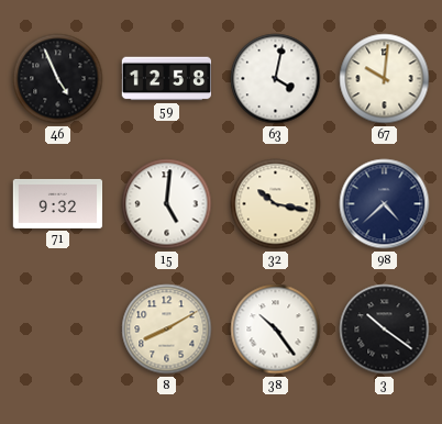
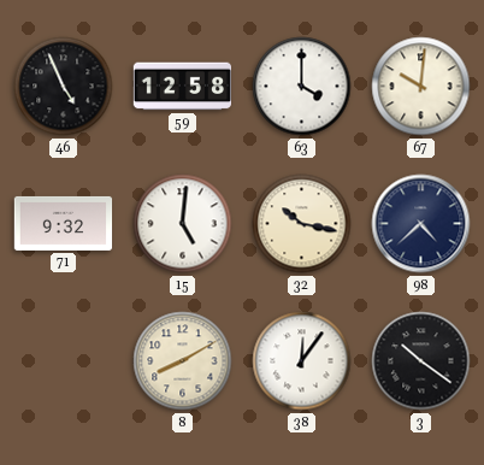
63: 4:02 -> 4:00
38: 10:24 -> 12:06
